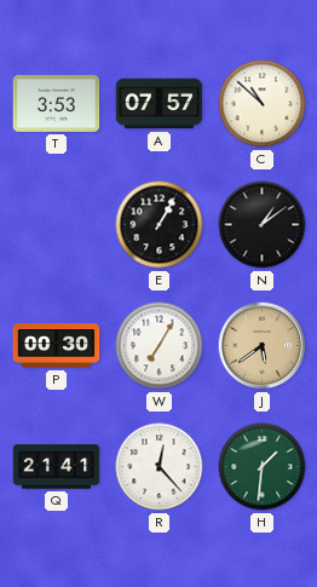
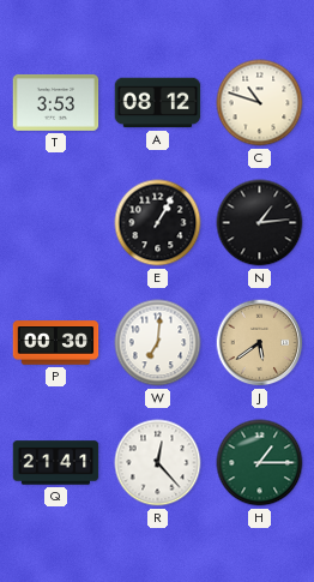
A: 07:57 -> 08:12
C: 10:52 -> 10:48
N: 1:09 -> 1:14
W: 7:05 -> 7:01
H: 1:31 -> 1:15
